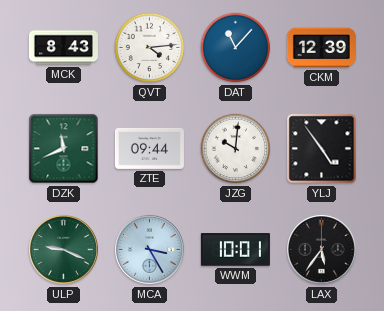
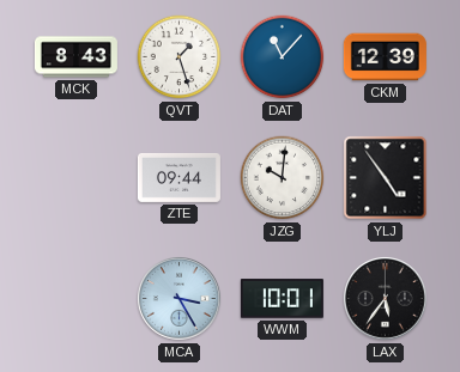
QVT: 4:14 -> 1:27
DZK: 11:41 -> none
ULP: 9:19 -> none
